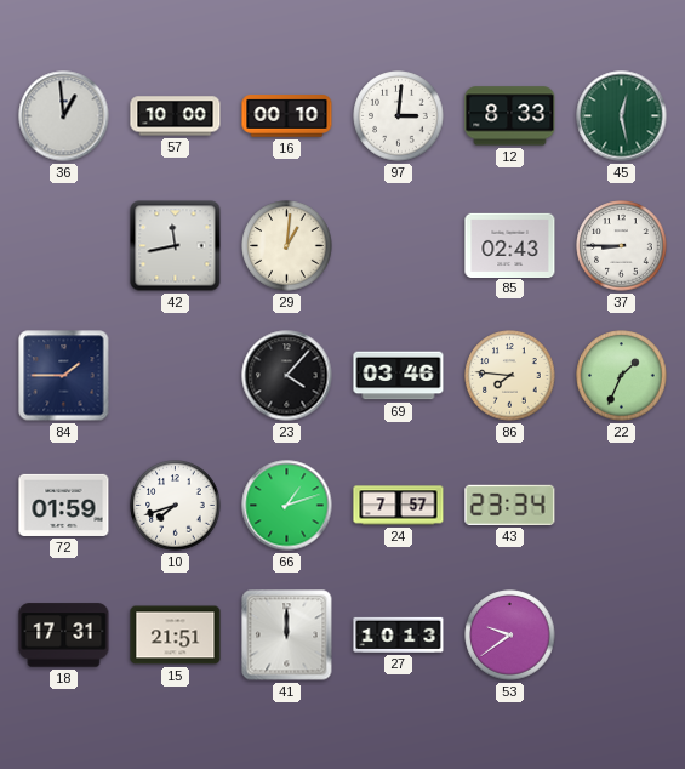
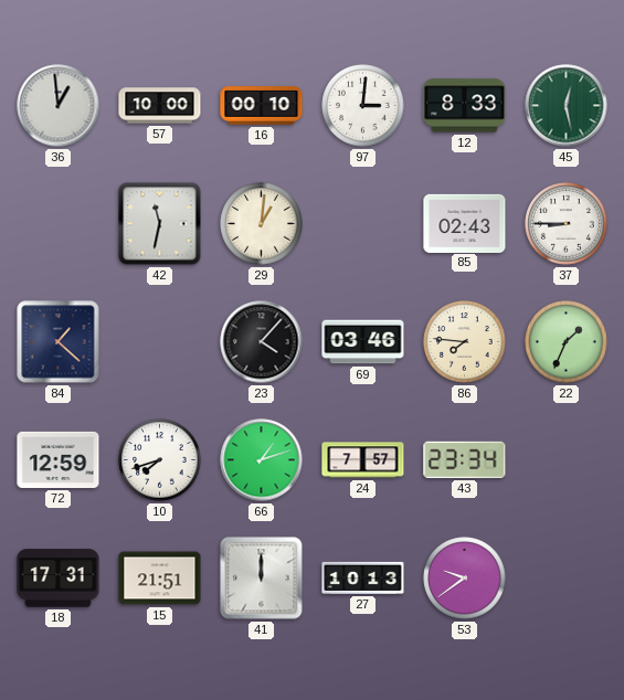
42: 11:43 -> 11:32
84: 1:45 -> 1:22
72: 01:59 -> 12:59
